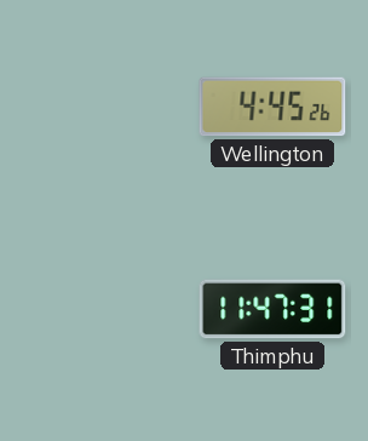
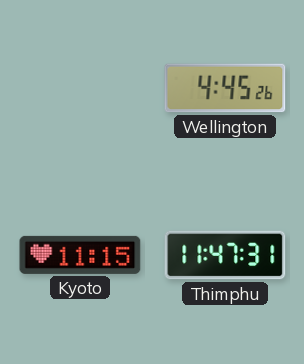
Kyoto: none -> 11:15
